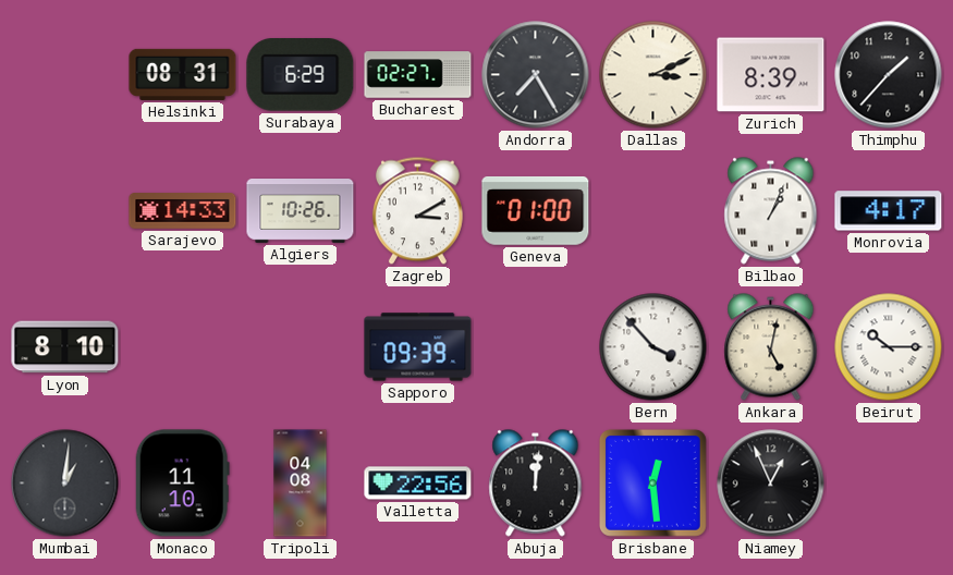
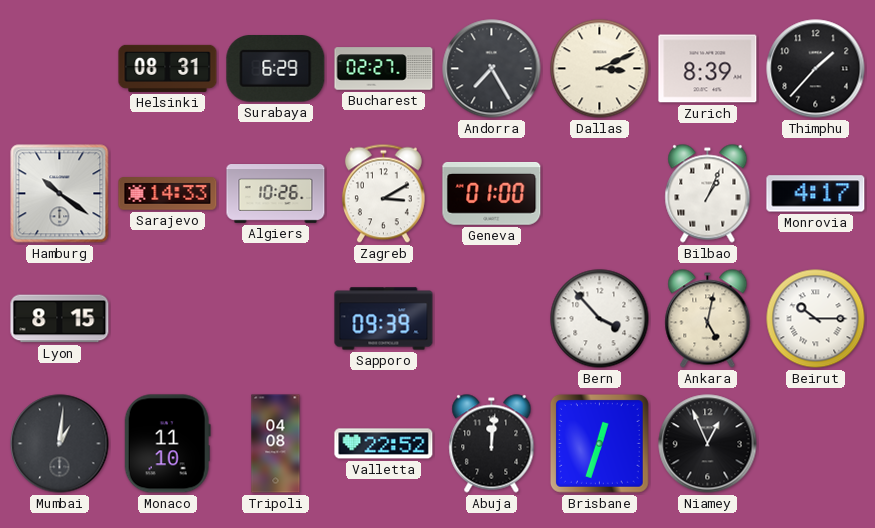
Hamburg: none -> 10:21
Lyon: 8:10 -> 8:15
Valletta: 22:56 -> 22:52
Brisbane: 12:29 -> 12:33
